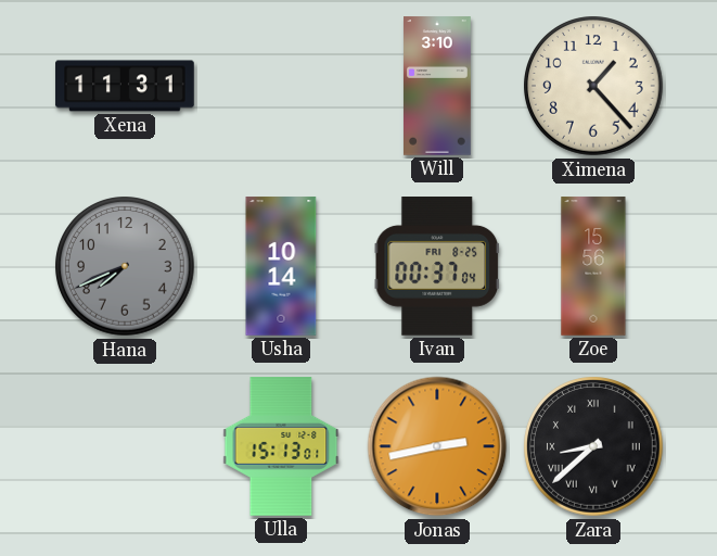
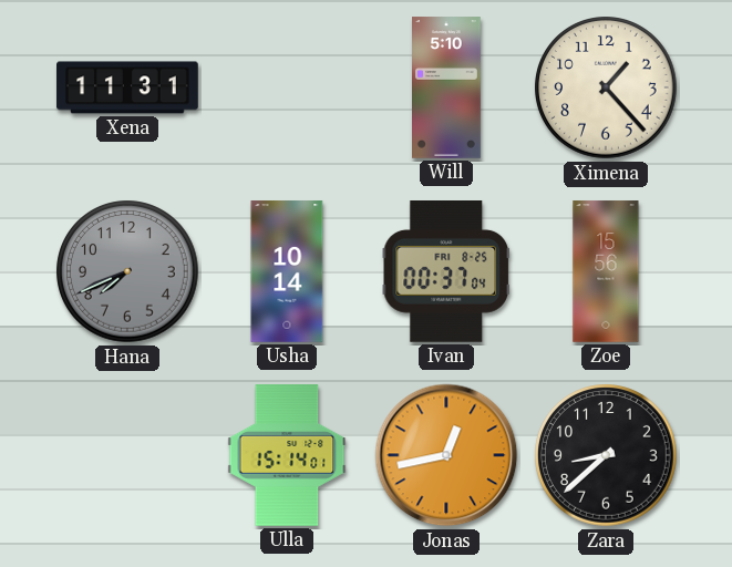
Will: 3:10 -> 5:10
Ulla: 15:13 -> 15:14
Jonas: 2:43 -> 12:43
Zara numerals: Roman -> Arabic
